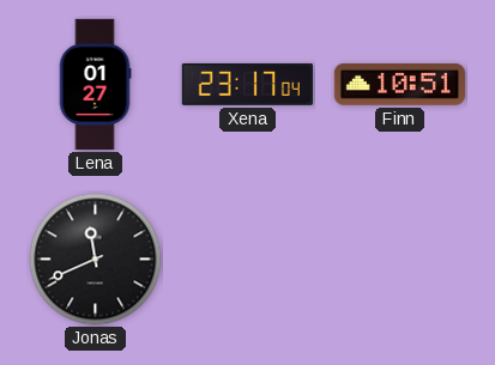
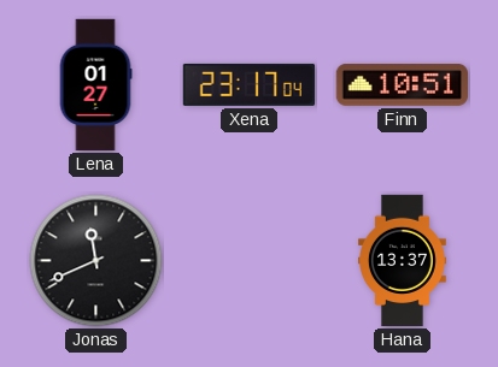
Hana: none -> 13:37
